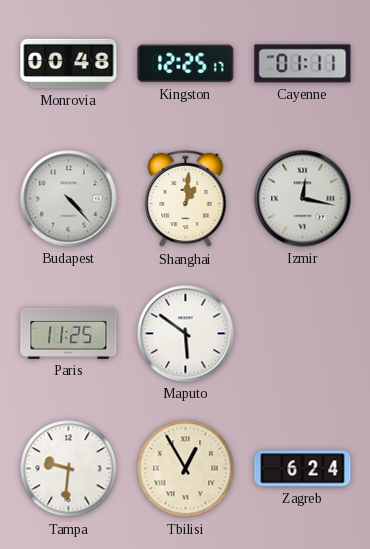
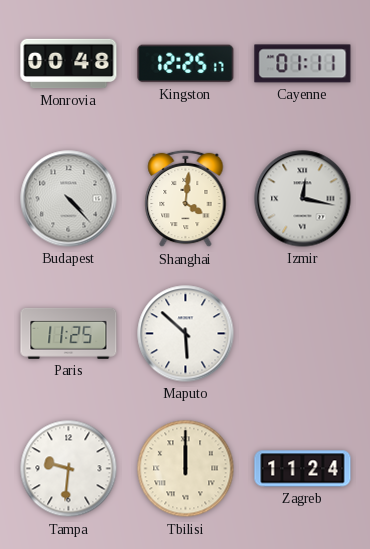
Shanghai: 1:01 -> 4:01
Maputo: 5:51 -> 5:52
Tbilisi: 12:55 -> 12:00
Zagreb: 6:24 -> 11:24
